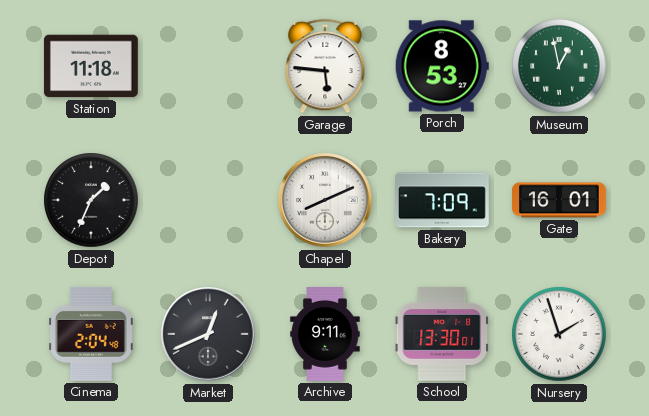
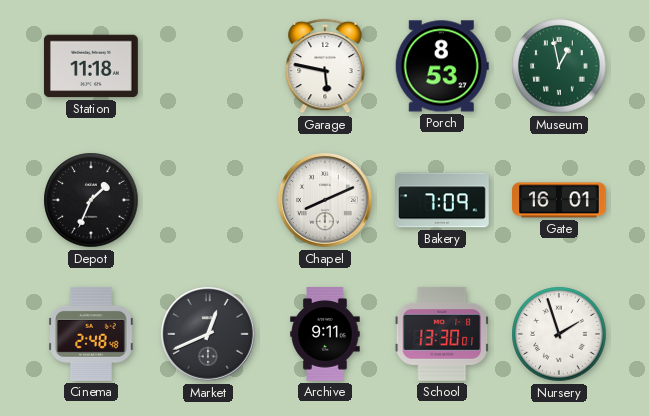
Garage: 5:46 -> 5:47
Cinema: 2:04 -> 2:48
